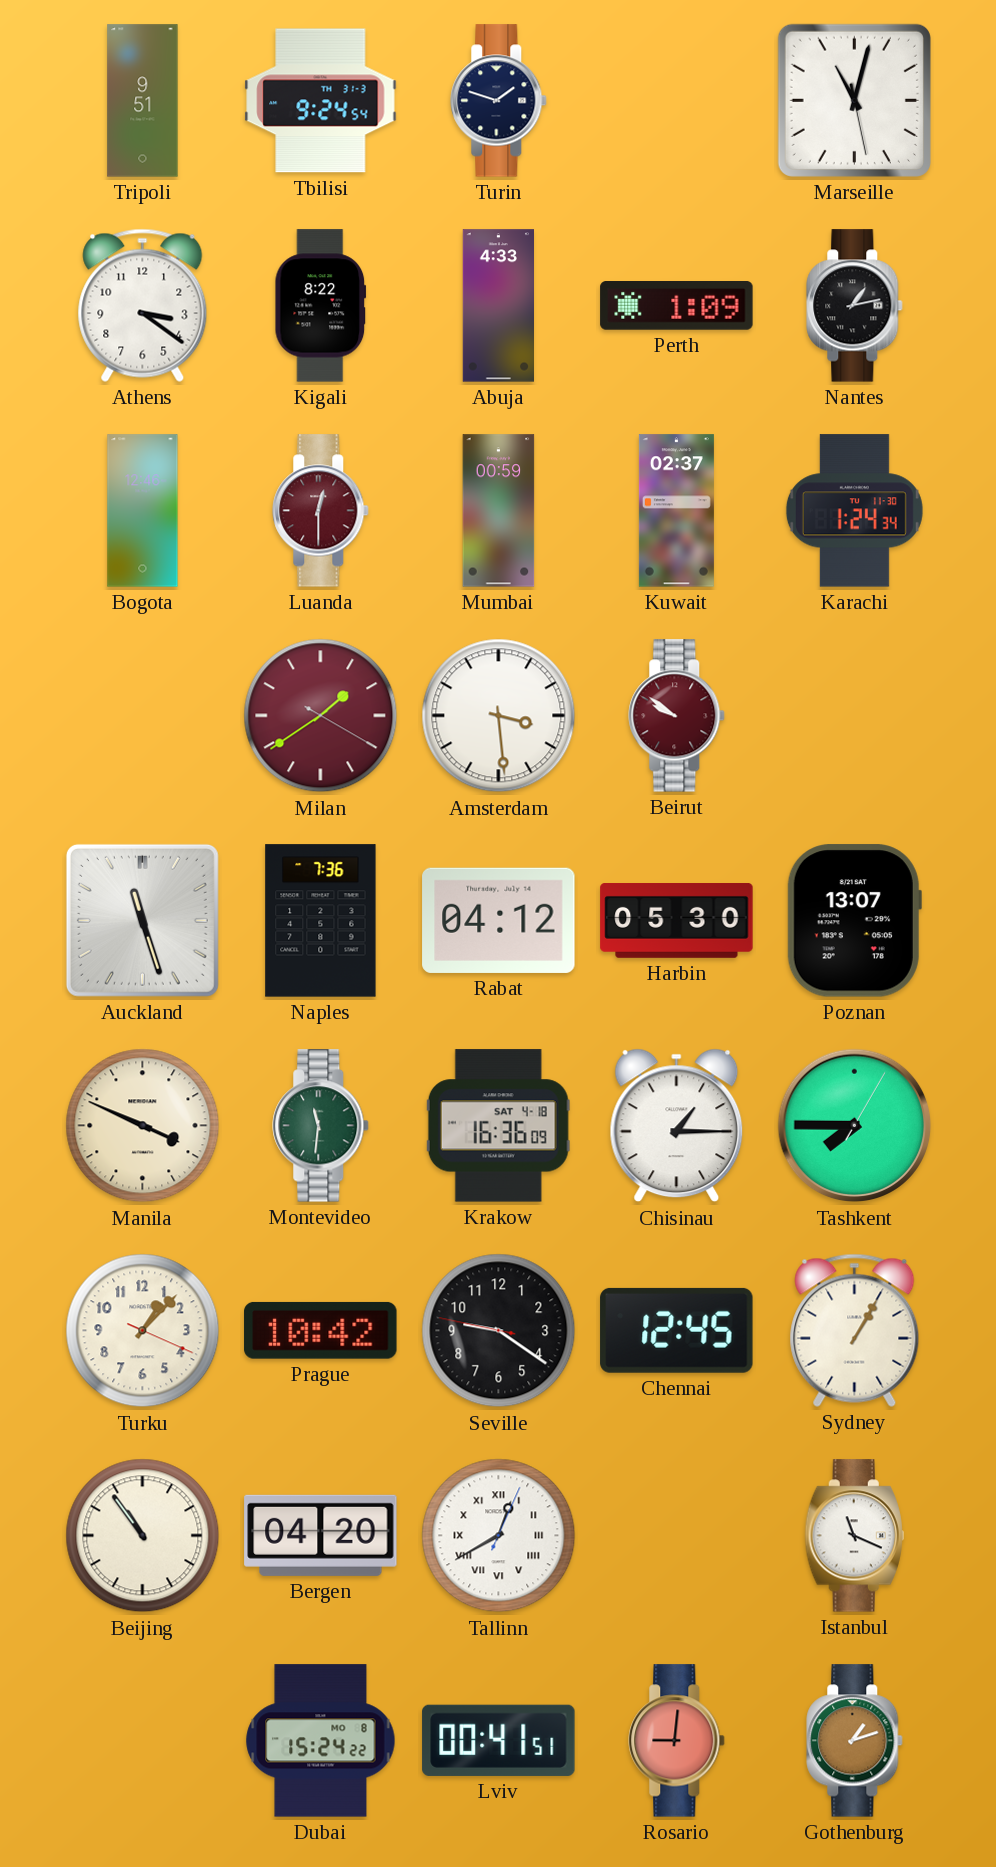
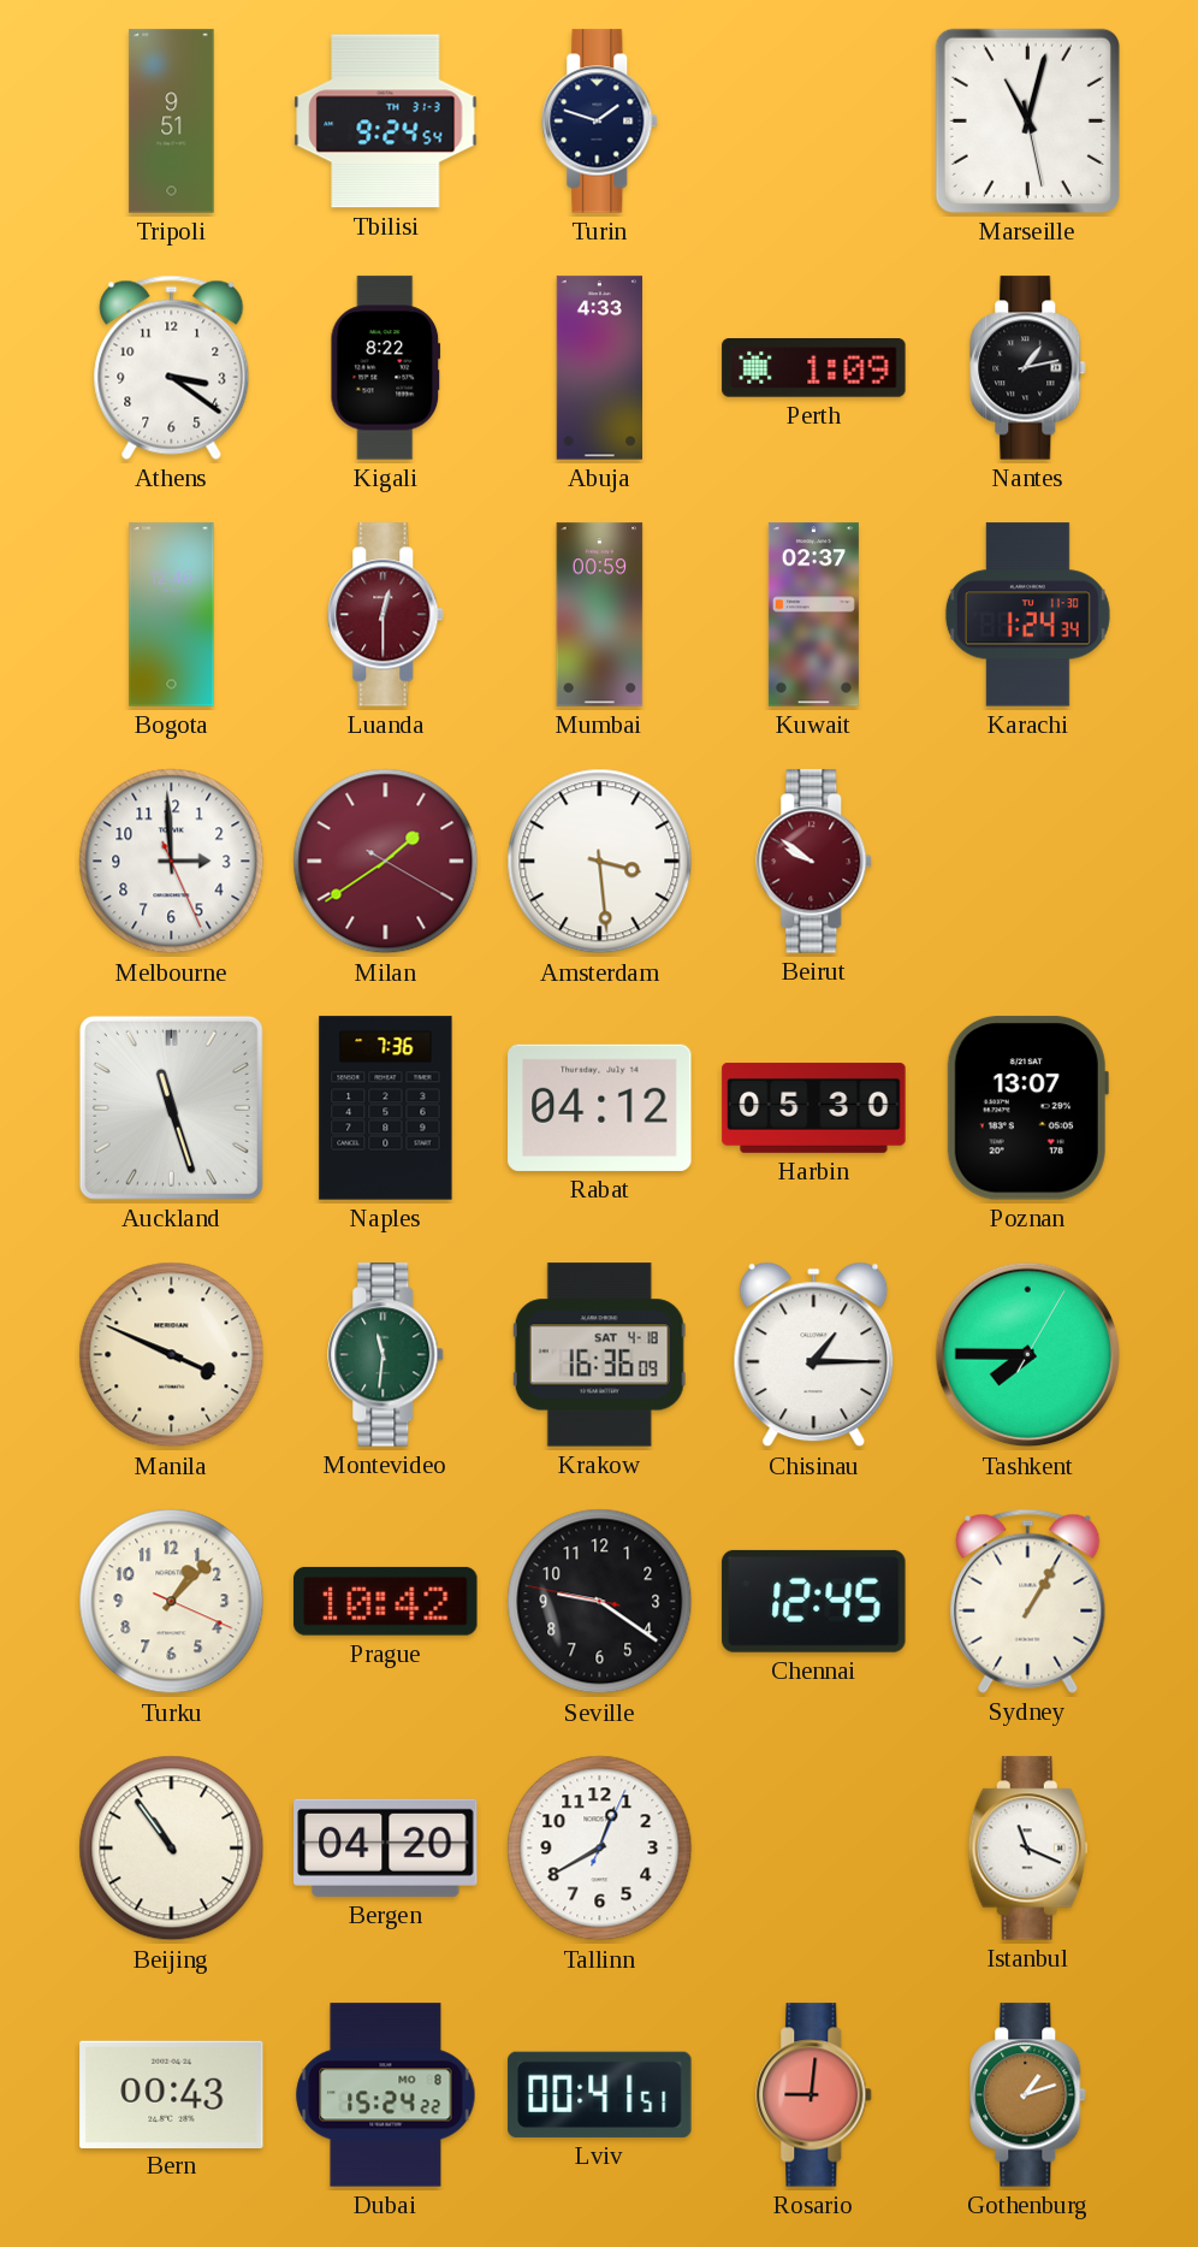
Melbourne: none -> 2:59
Tallinn numerals: Roman -> Arabic
Bern: none -> 00:43
